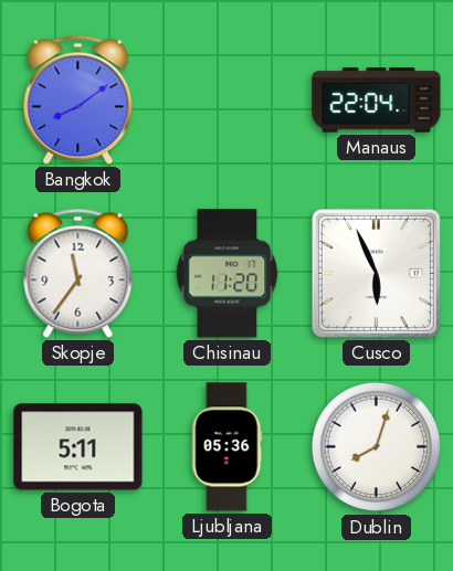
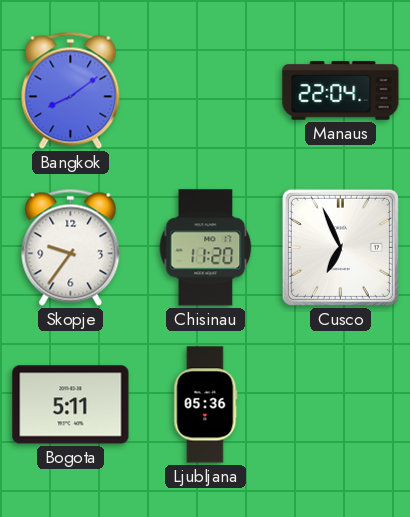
Skopje: 11:36 -> 9:36
Cusco: 5:56 -> 6:56
Dublin: 8:03 -> none
